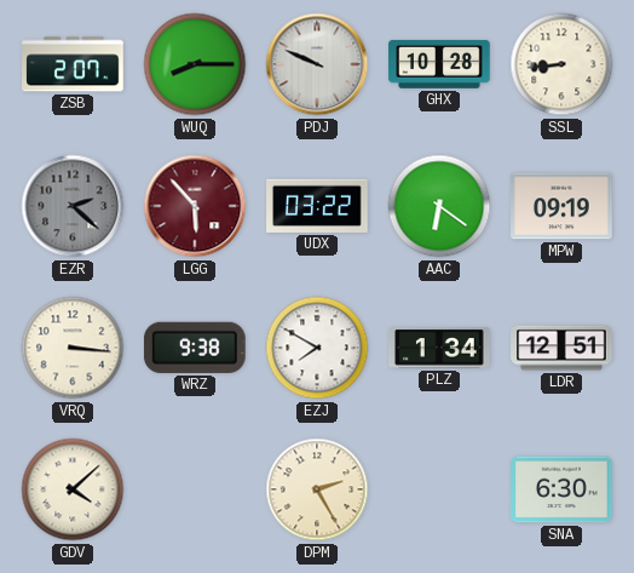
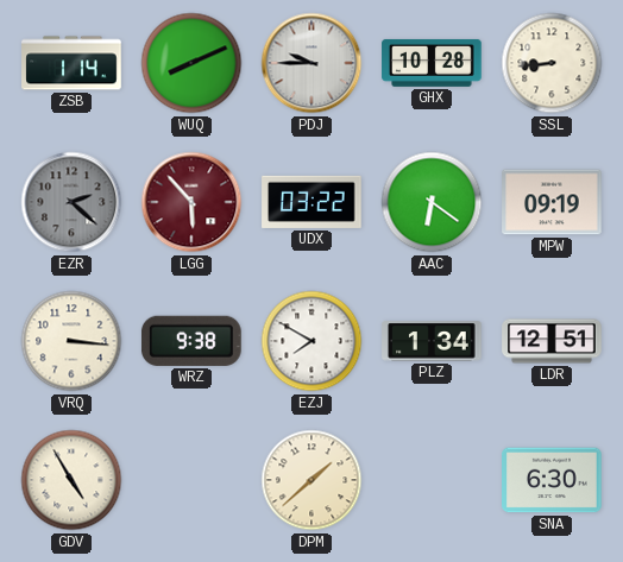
ZSB: 2:07 -> 1:14
WUQ: 8:15 -> 8:11
PDJ: 9:49 -> 9:45
GDV: 4:08 -> 4:55
DPM: 2:25 -> 1:38
